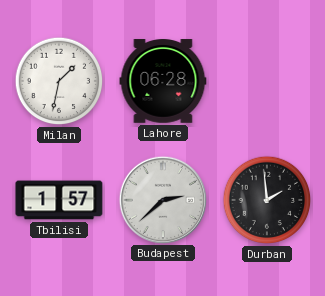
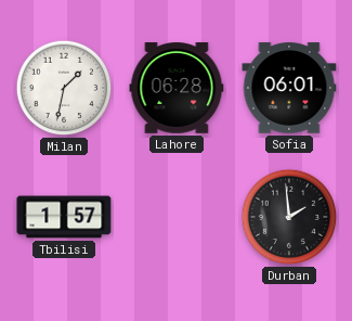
Sofia: none -> 06:01
Budapest: 2:38 -> none
